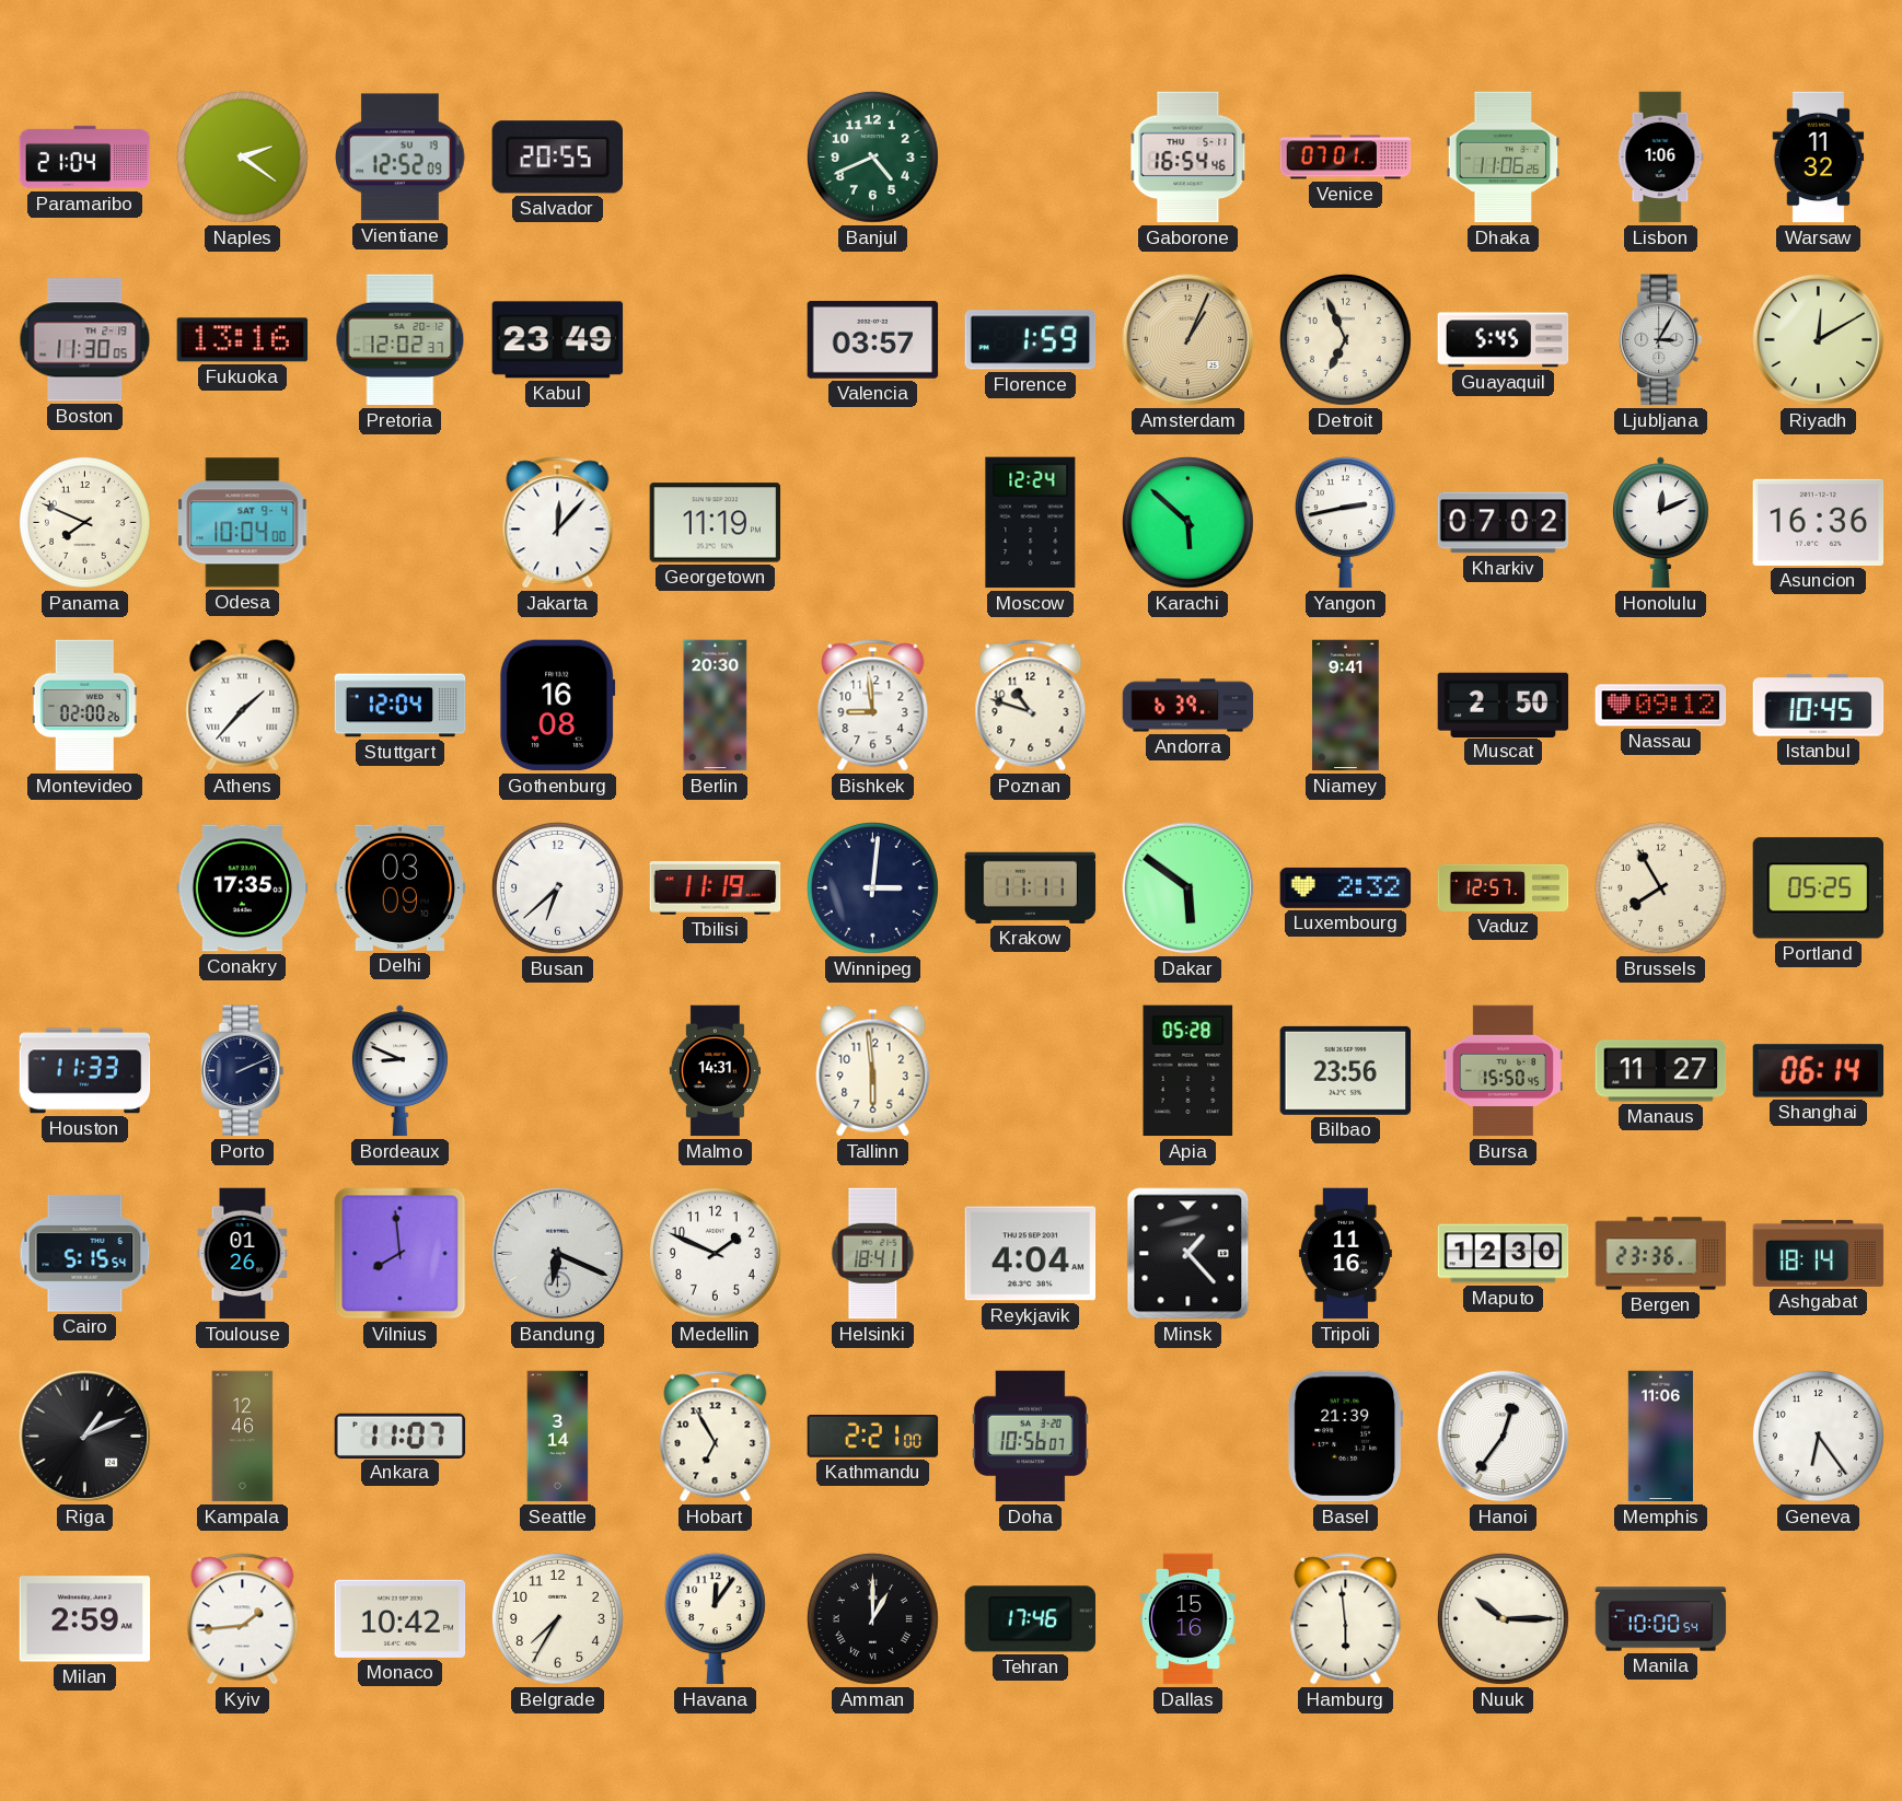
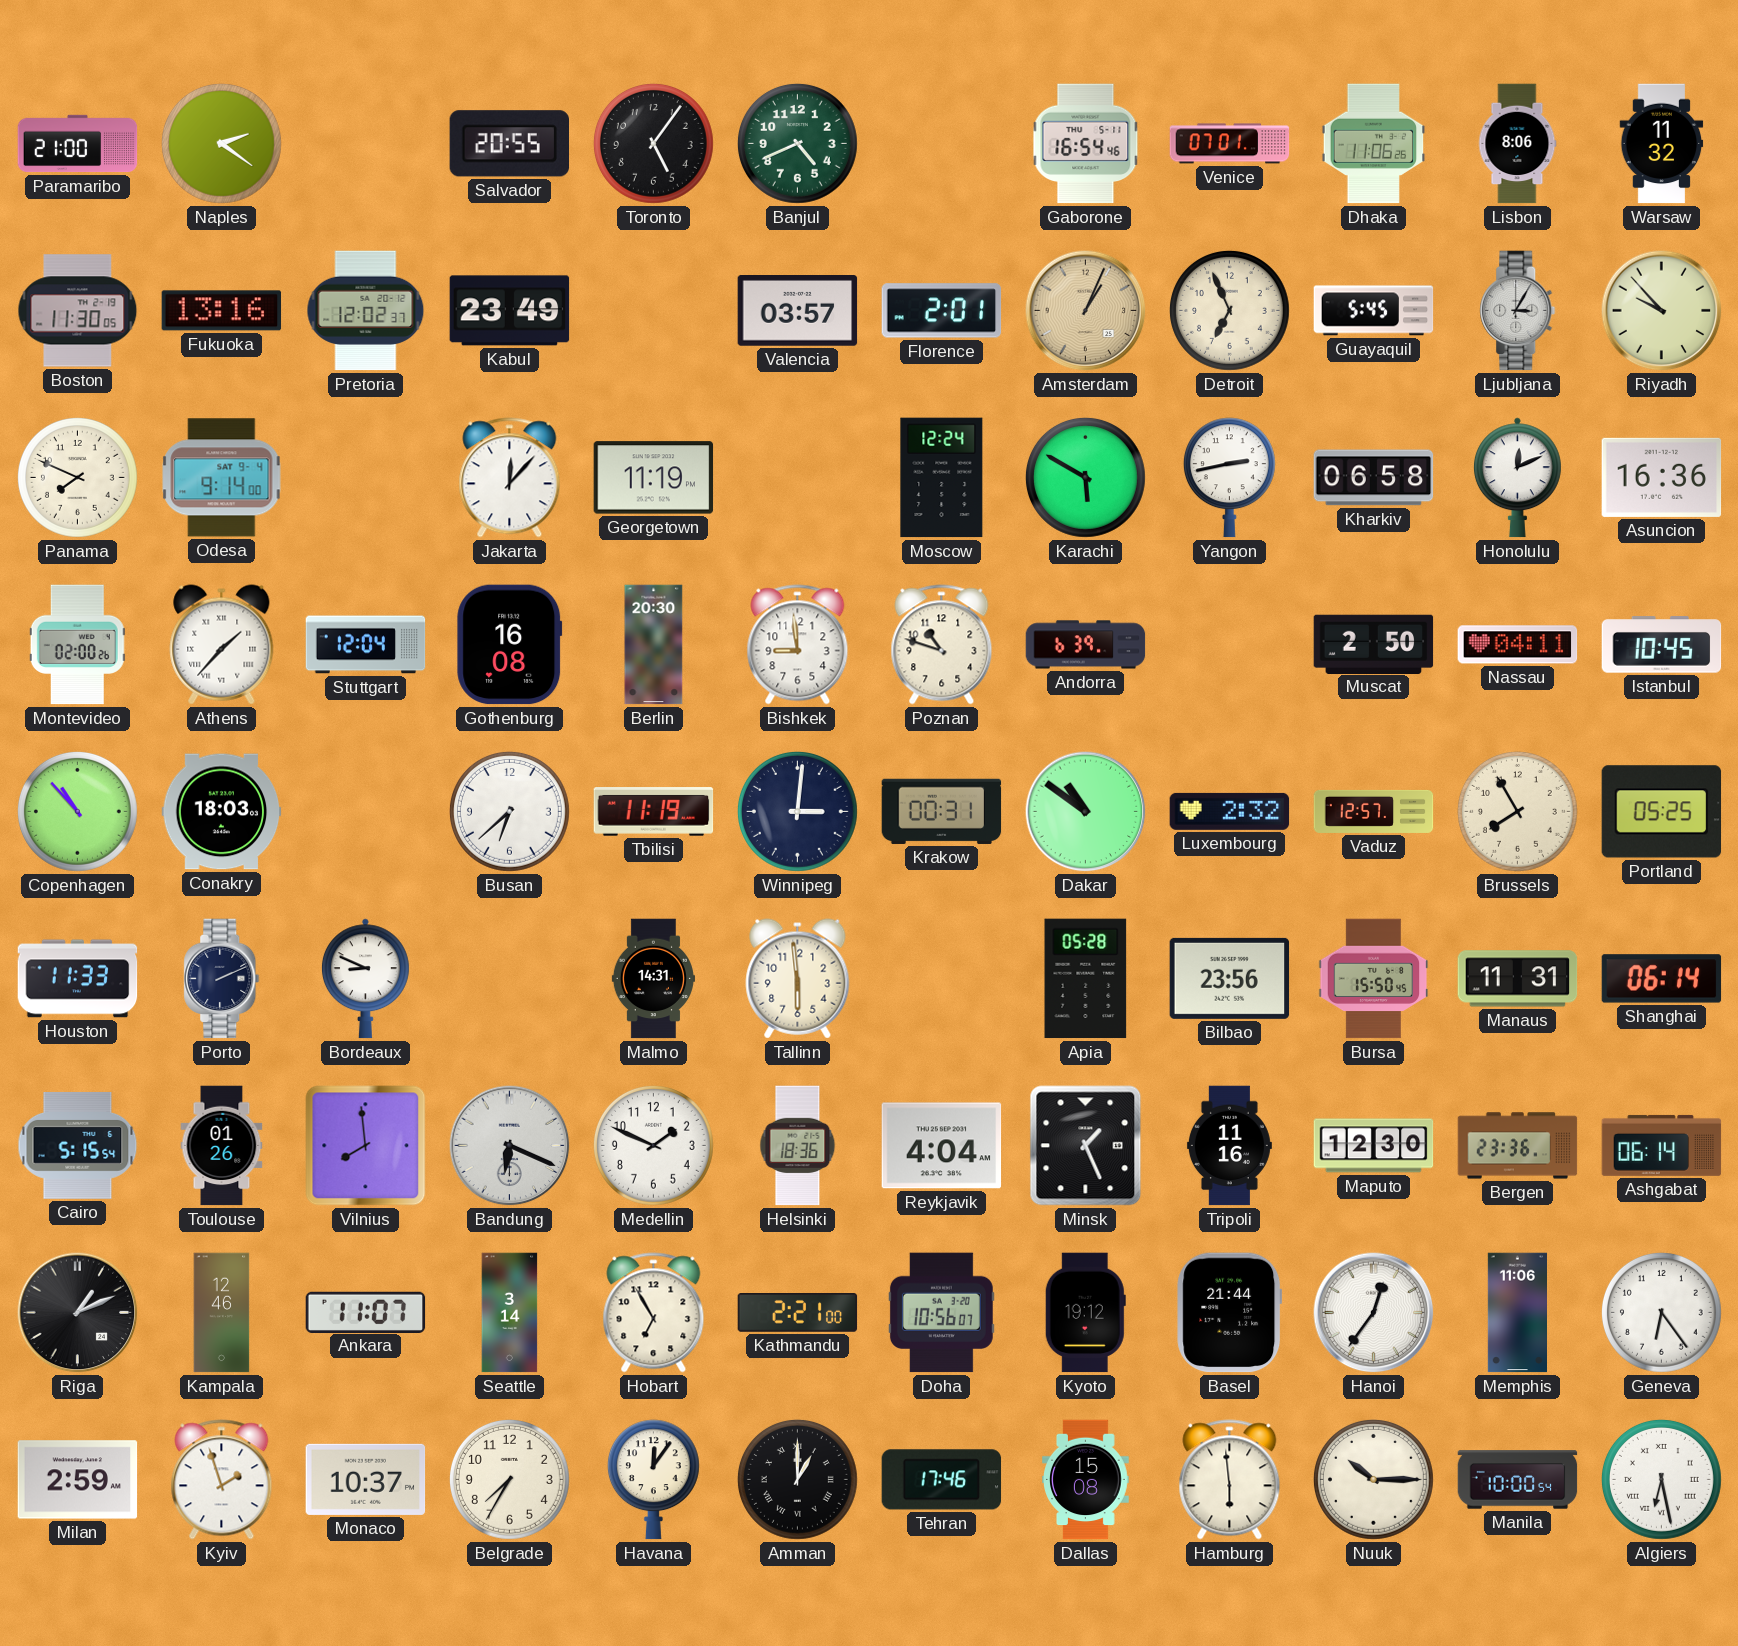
Paramaribo: 21:04 -> 21:00
Vientiane: 12:52 -> none
Toronto: none -> 5:06
Lisbon: 1:06 -> 8:06
Florence: 1:59 -> 2:01
Riyadh: 12:10 -> 9:53
Odesa: 10:04 -> 9:14
Karachi: 5:52 -> 5:50
Kharkiv: 07:02 -> 06:58
Niamey: 9:41 -> none
Nassau: 09:12 -> 04:11
Copenhagen: none -> 10:53
Conakry: 17:35 -> 18:03
Delhi: 03:09 -> none
Krakow: 11:11 -> 00:31
Dakar: 5:51 -> 10:51
Manaus: 11:27 -> 11:31
Helsinki: 18:41 -> 18:36
Minsk: 1:23 -> 1:26
Ashgabat: 18:14 -> 06:14
Kyoto: none -> 19:12
Basel: 21:39 -> 21:44
Kyiv: 1:44 -> 1:57
Monaco: 10:42 -> 10:37
Dallas: 15:16 -> 15:08
Algiers: none -> 6:28
